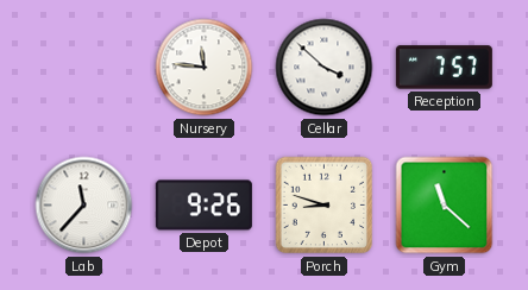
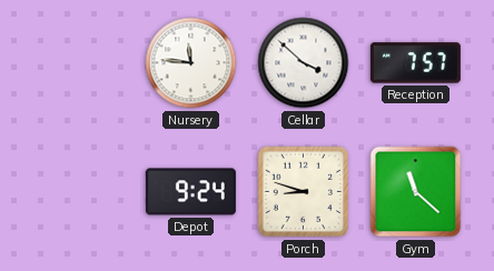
Lab: 11:37 -> none
Depot: 9:26 -> 9:24
